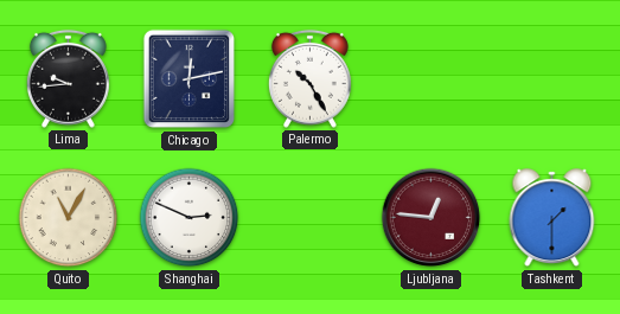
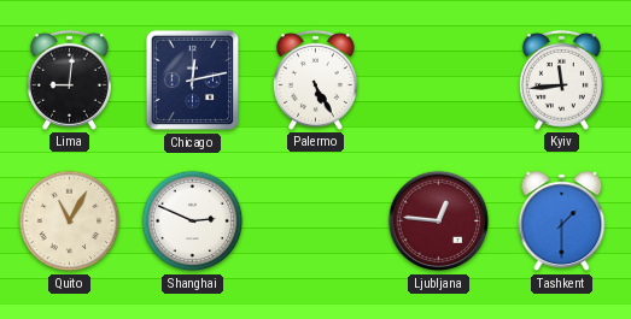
Lima: 9:44 -> 9:01
Palermo: 10:25 -> 5:25
Kyiv: none -> 11:44
